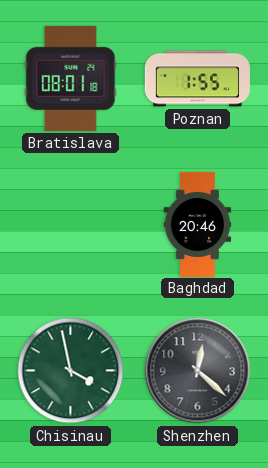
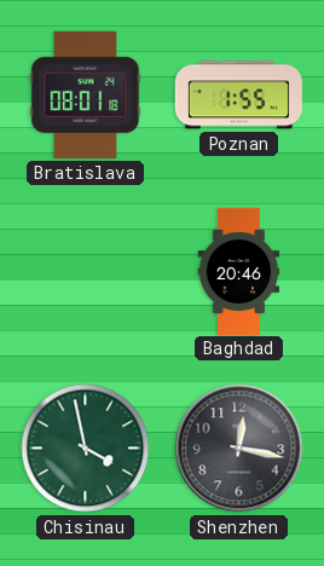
Shenzhen: 12:22 -> 12:17
